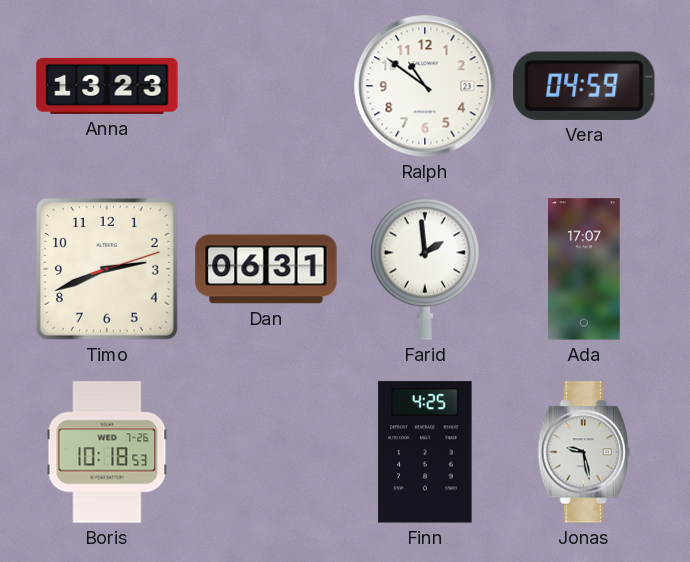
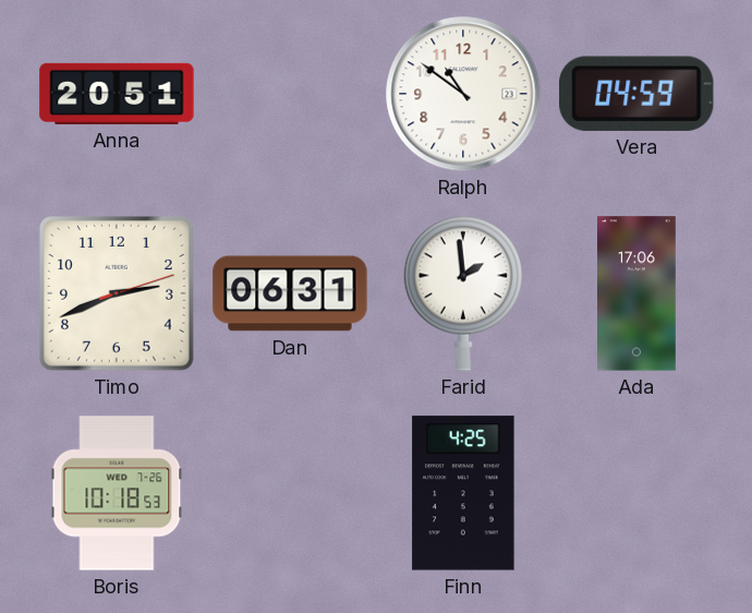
Anna: 13:23 -> 20:51
Ada: 17:07 -> 17:06
Jonas: 9:28 -> none
